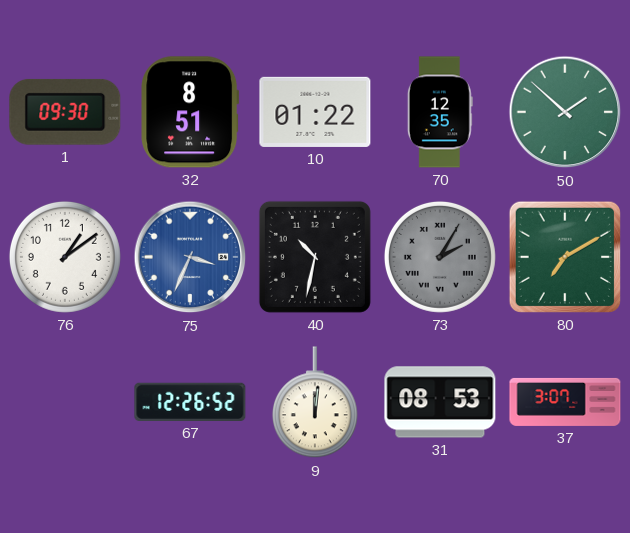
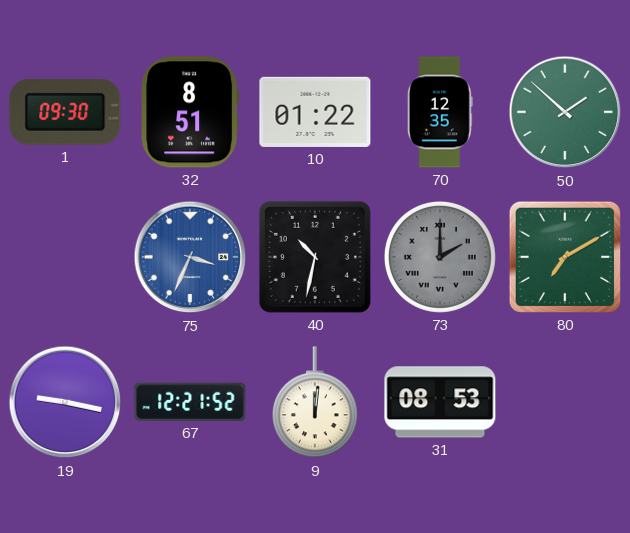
76: 1:09 -> none
73: 2:05 -> 2:00
19: none -> 9:17
67: 12:26 -> 12:21
37: 3:07 -> none
